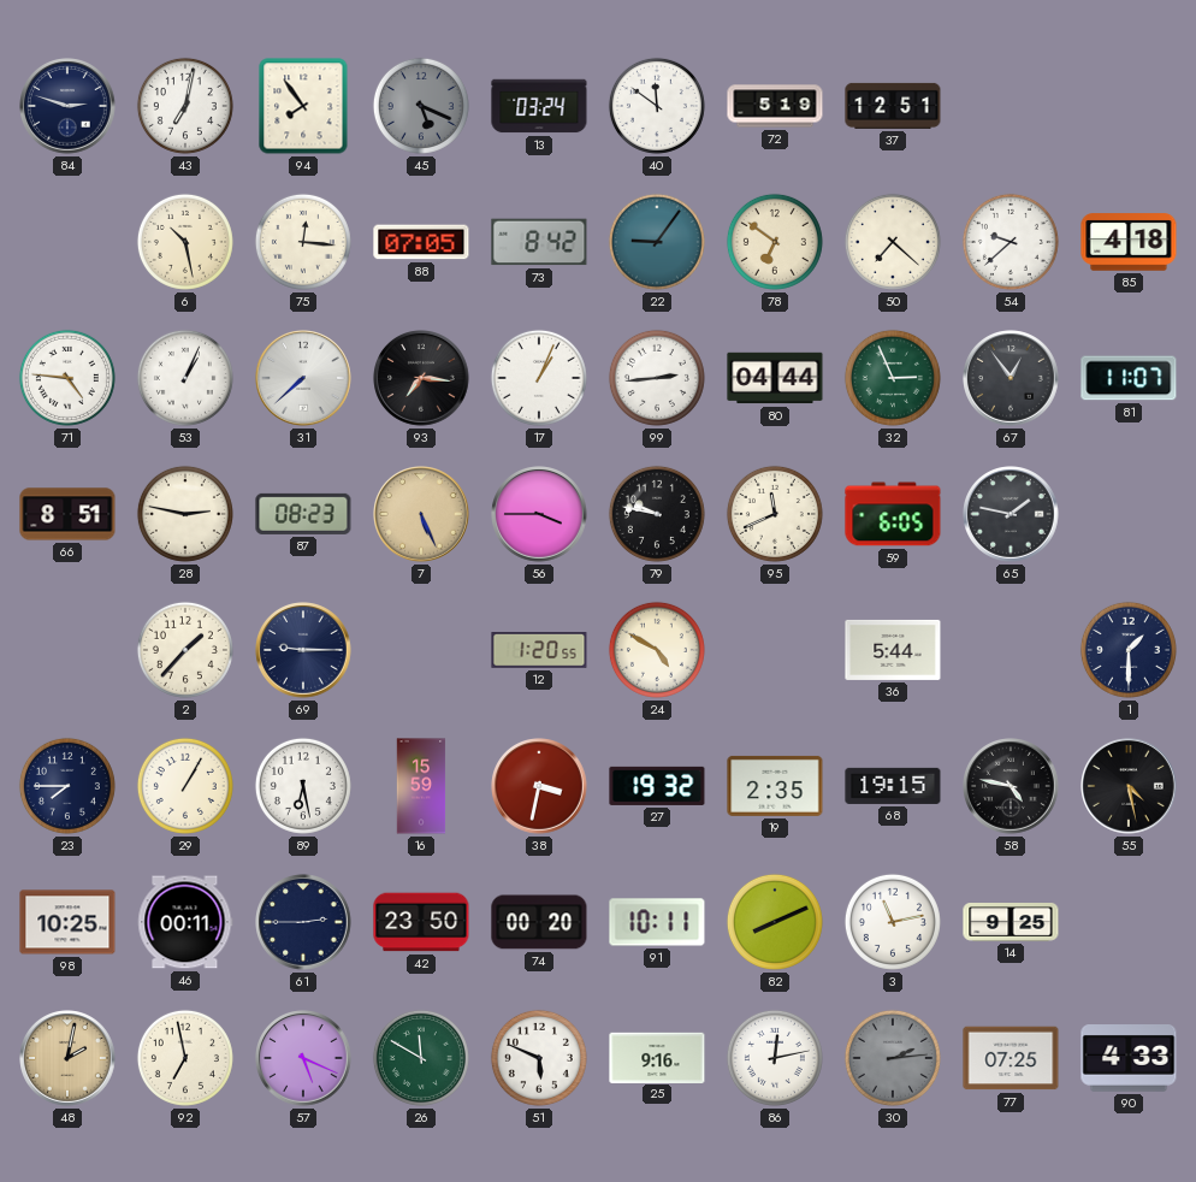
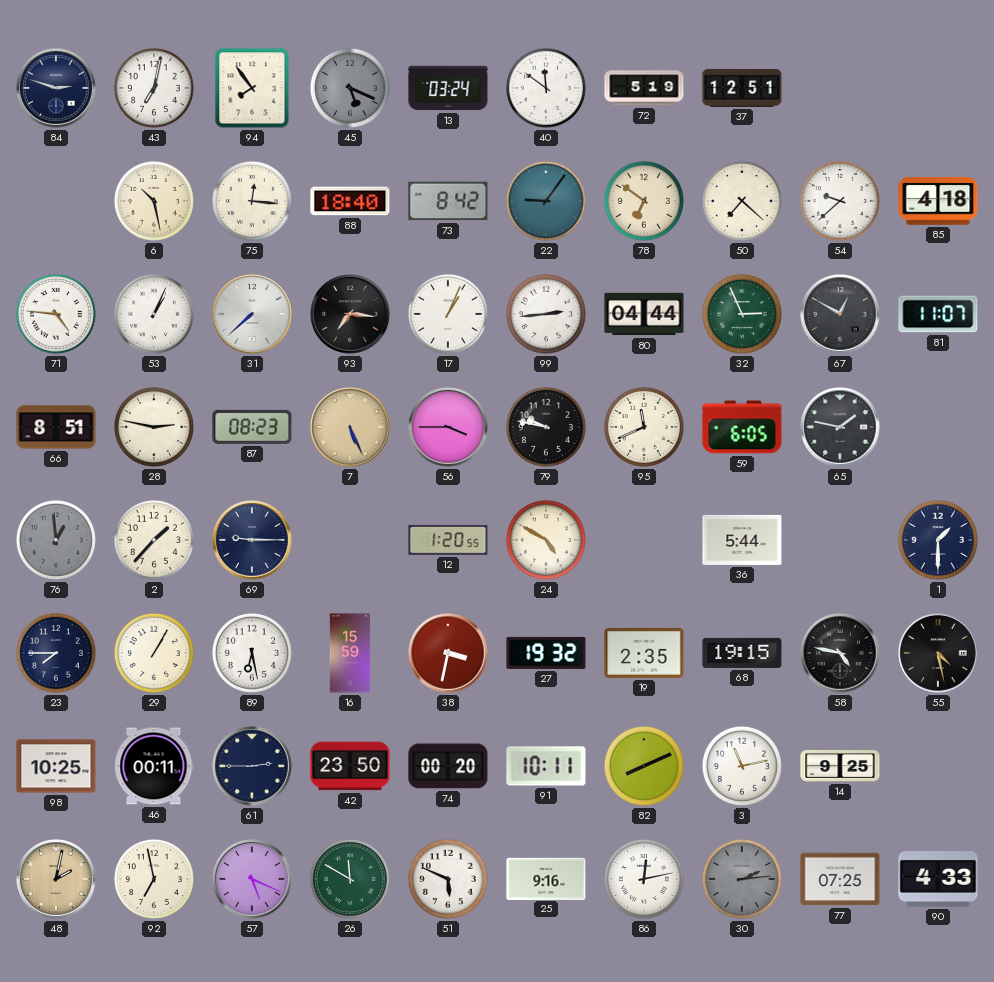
88: 07:05 -> 18:40
67: 12:54 -> 12:50
76: none -> 12:59
